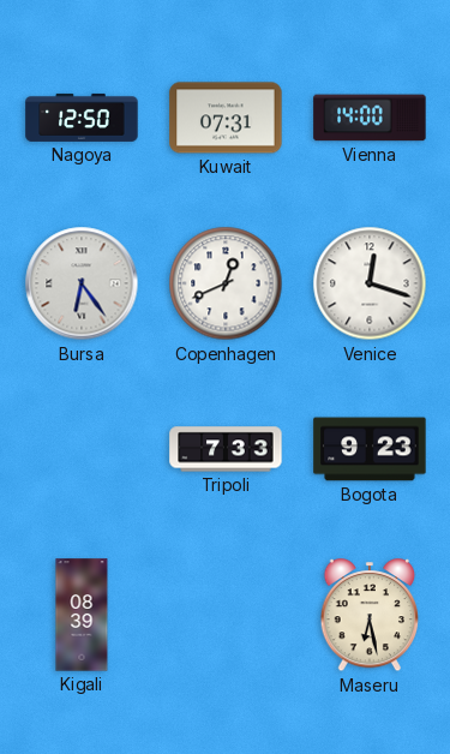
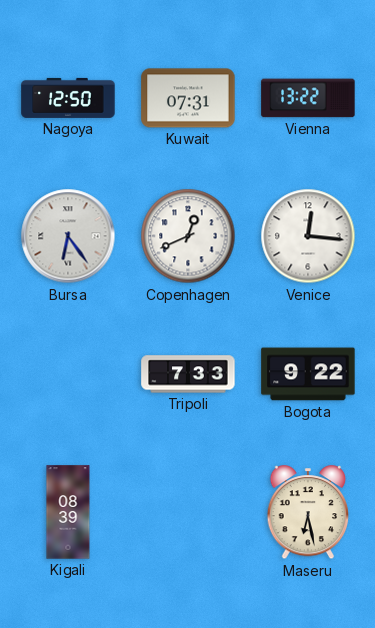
Vienna: 14:00 -> 13:22
Venice: 12:18 -> 12:16
Bogota: 9:23 -> 9:22
